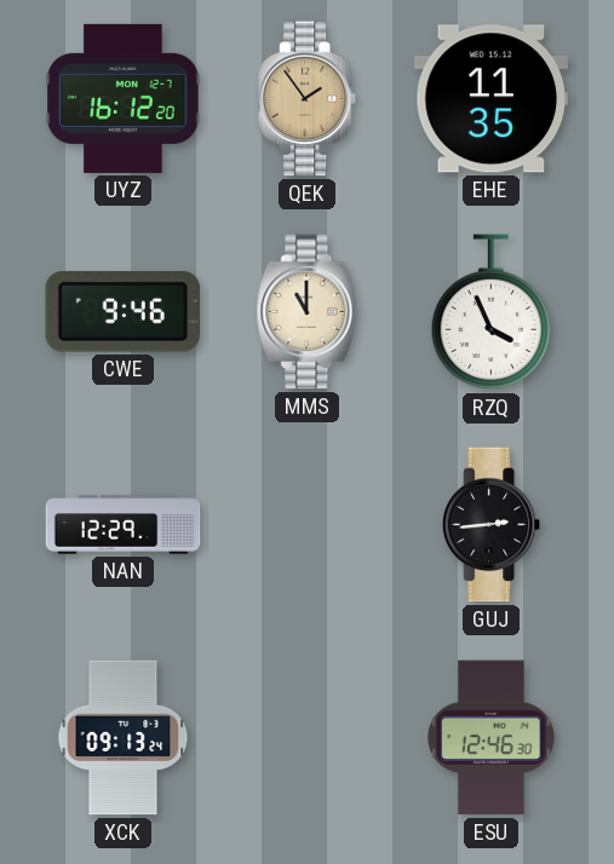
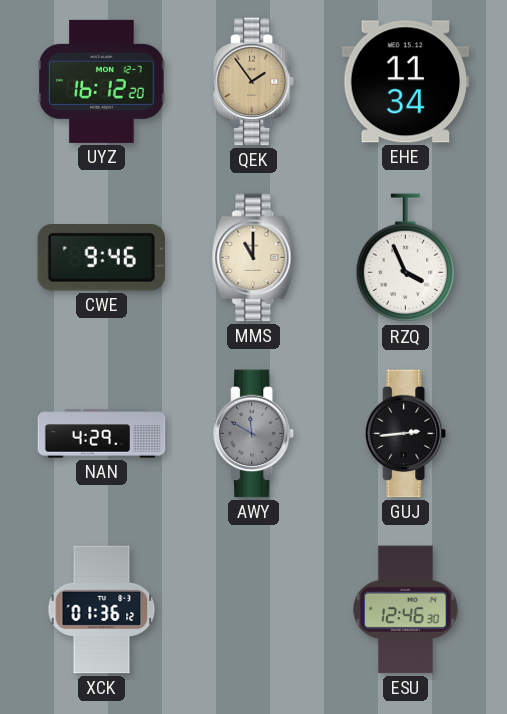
EHE: 11:35 -> 11:34
NAN: 12:29 -> 4:29
AWY: none -> 11:50
XCK: 09:13 -> 01:36
